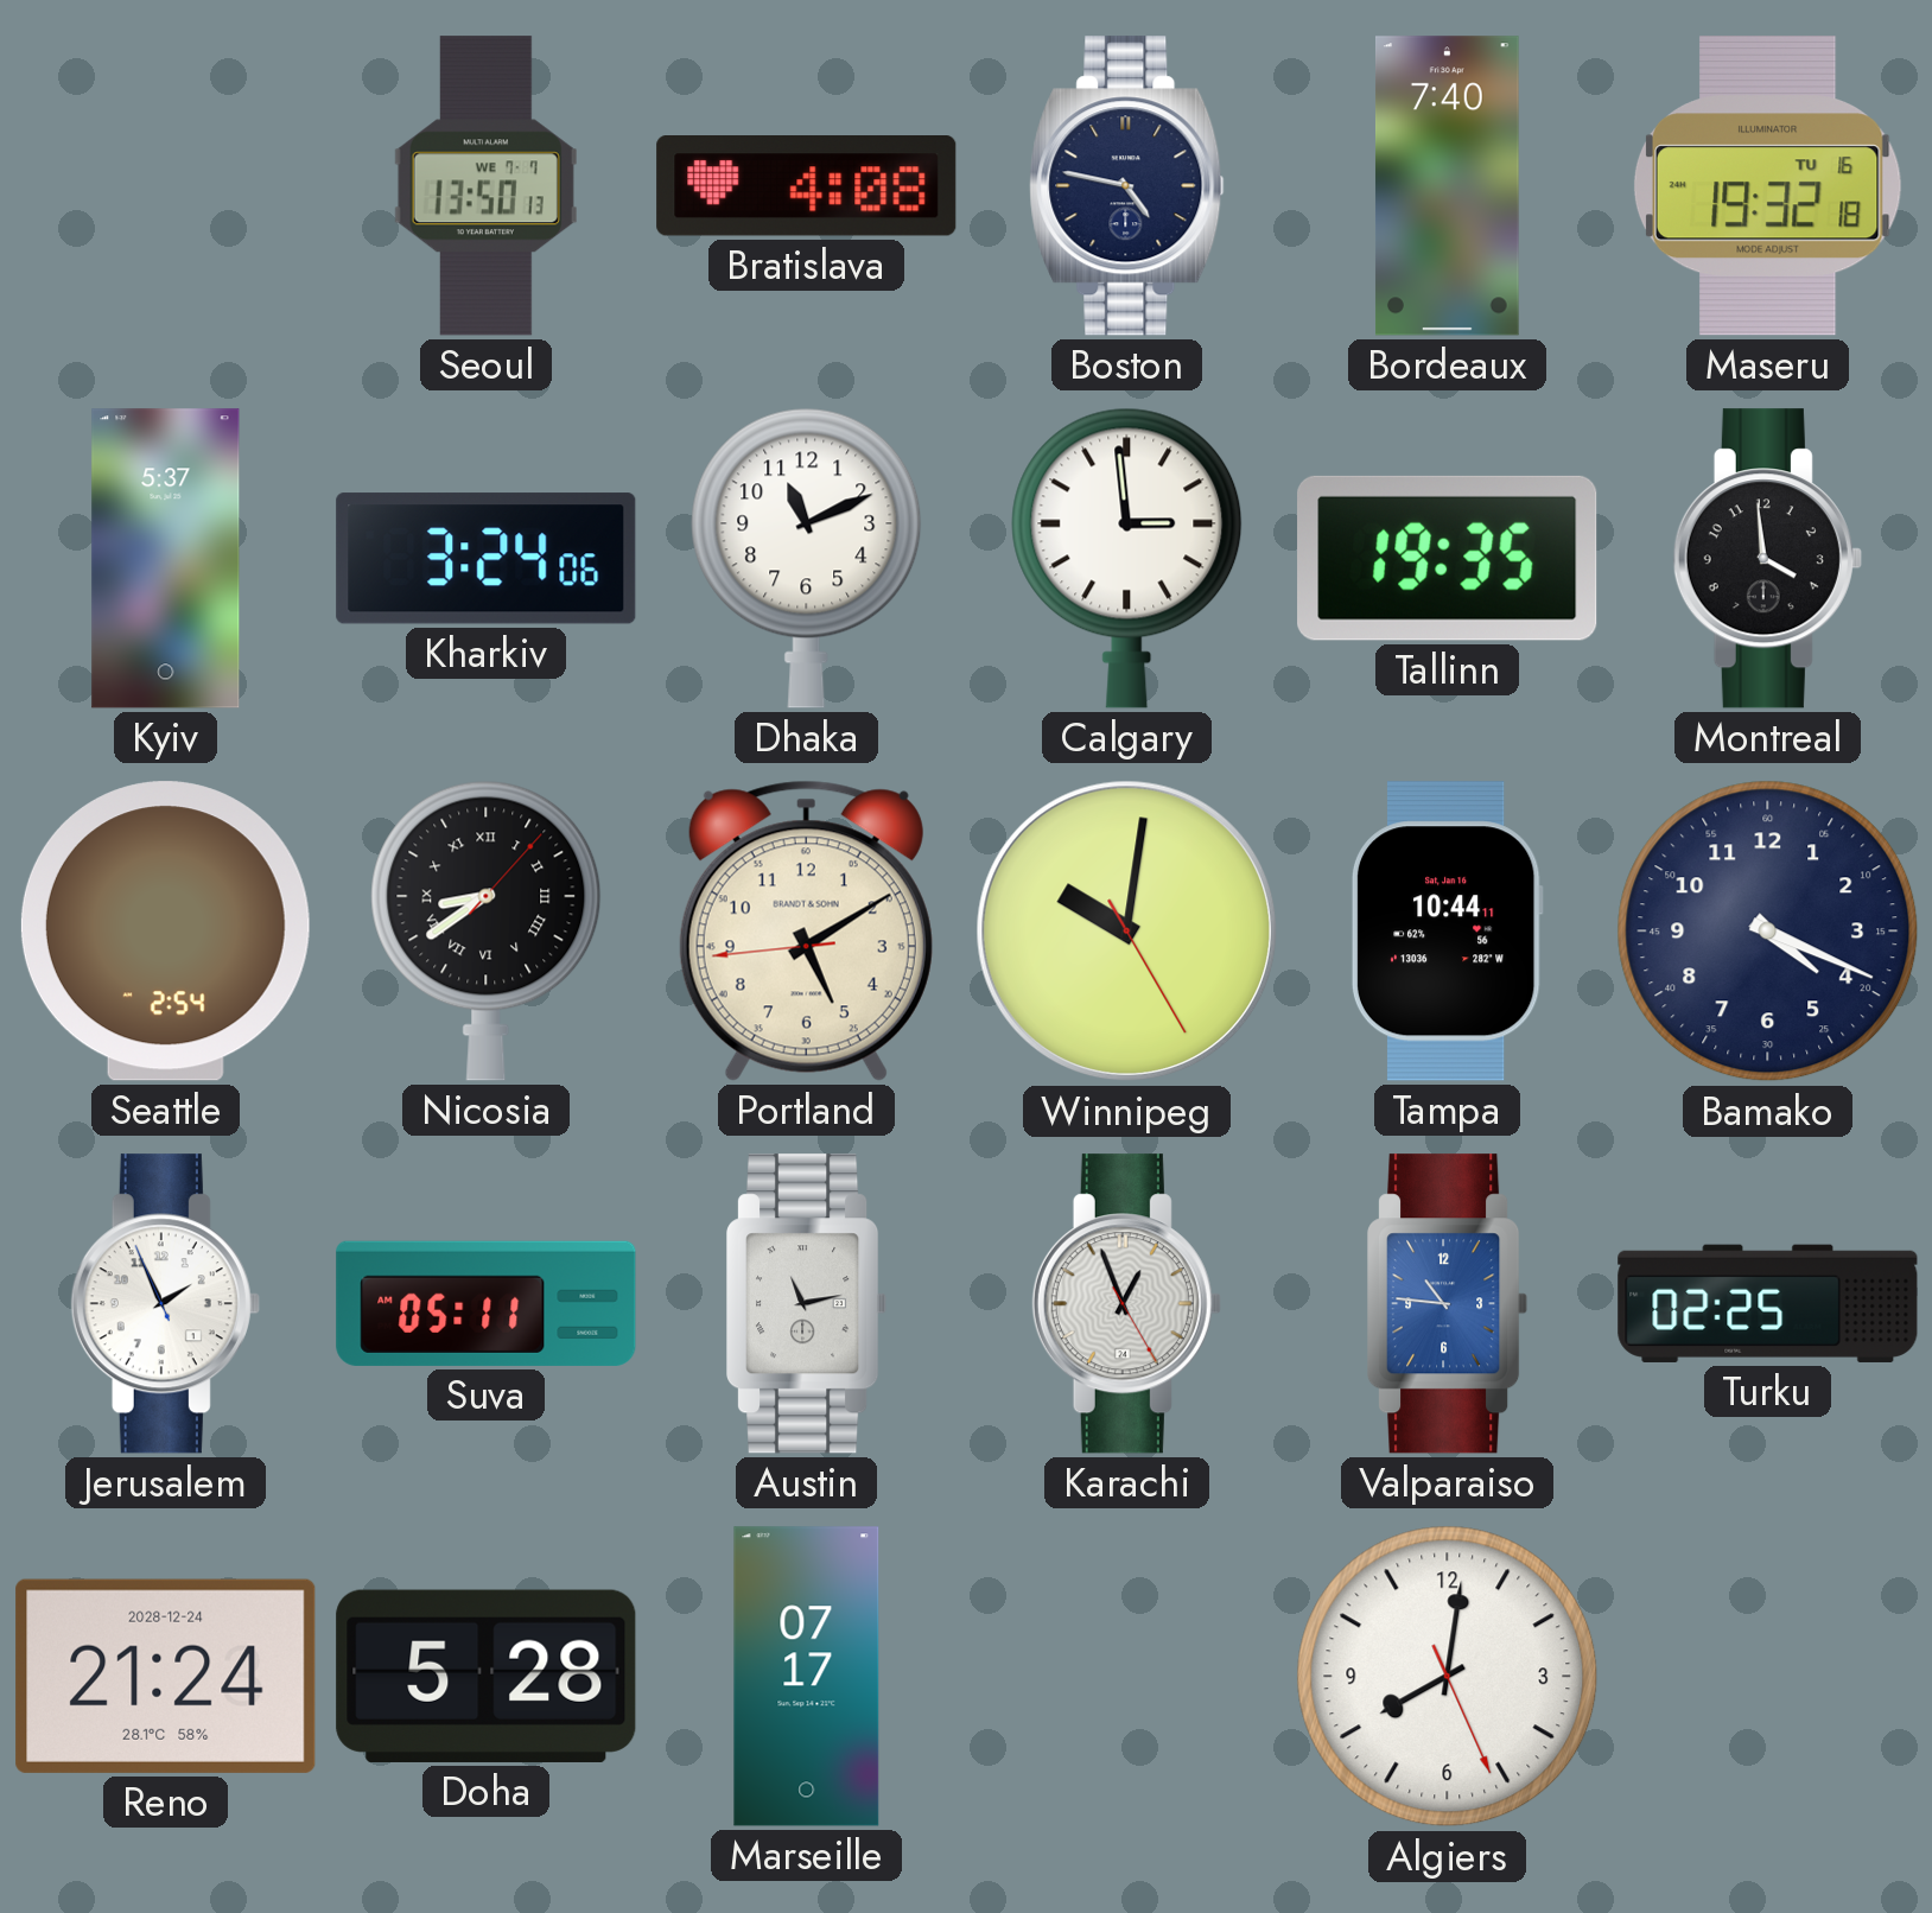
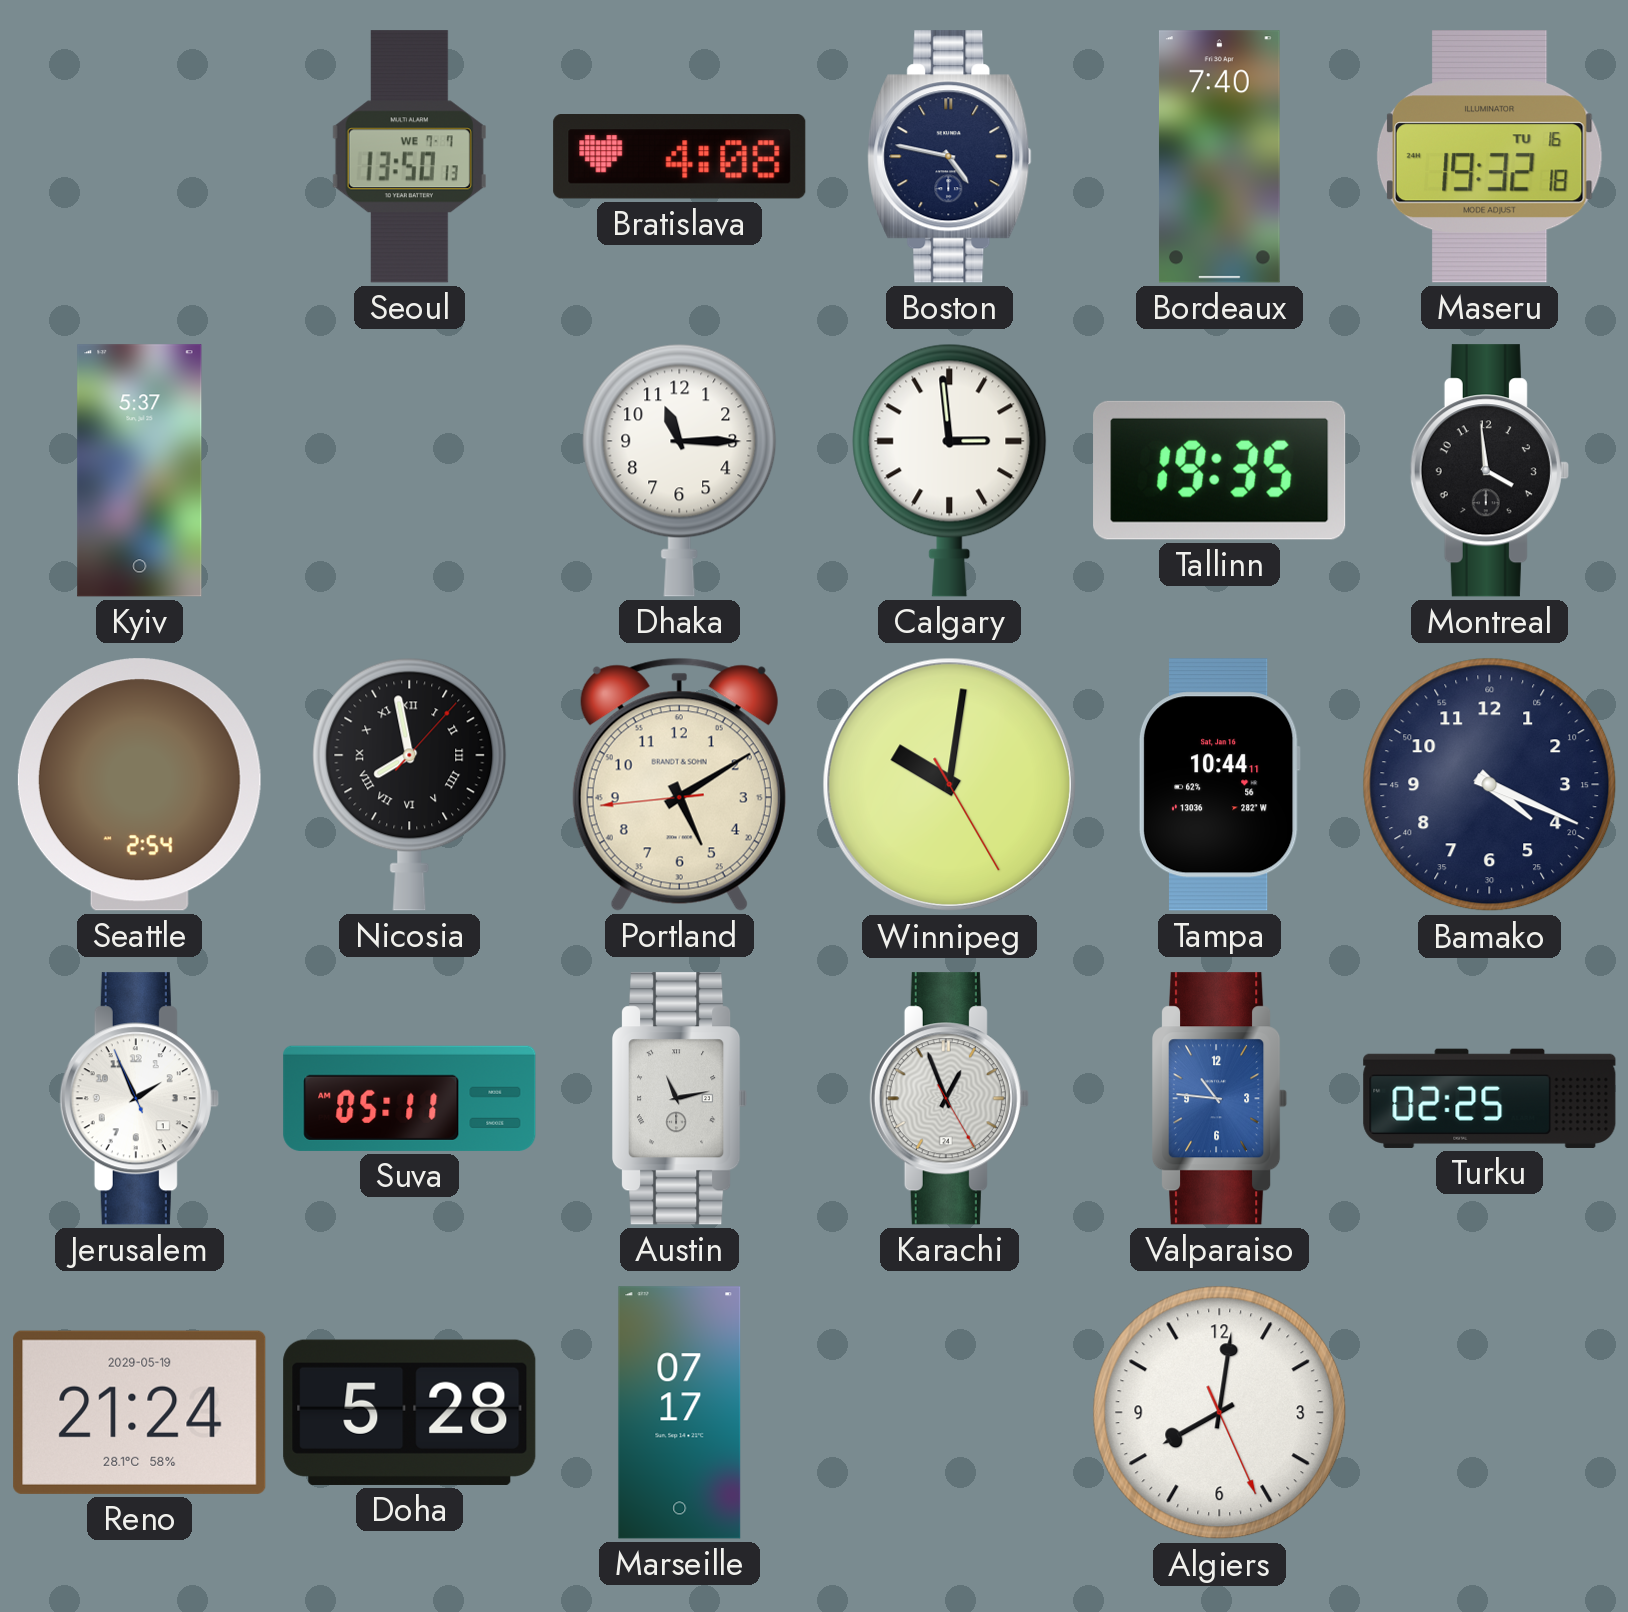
Kharkiv: 3:24 -> none
Dhaka: 11:11 -> 11:15
Nicosia: 8:39 -> 7:58
Reno date: 2028-12-24 -> 2029-05-19
